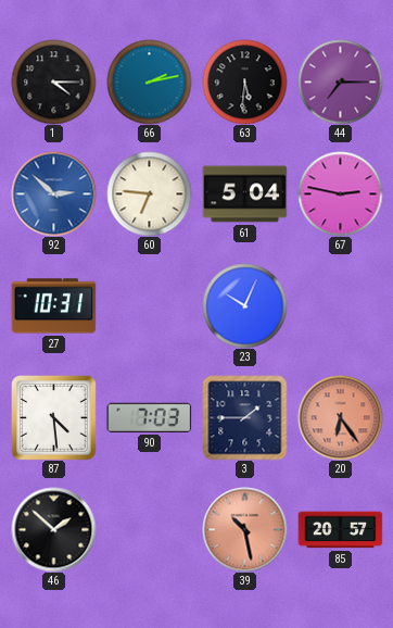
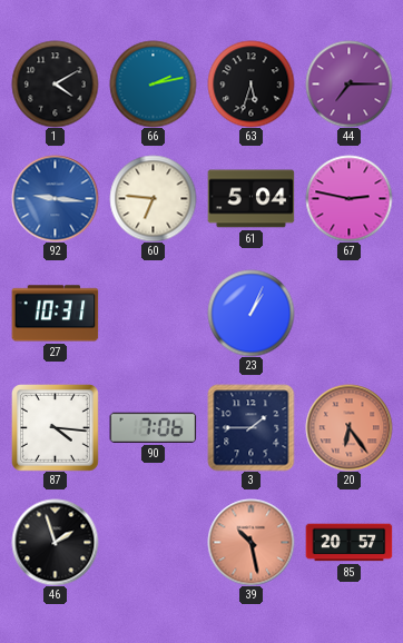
1: 4:15 -> 4:10
63: 5:31 -> 5:33
92: 2:52 -> 9:16
23: 10:04 -> 1:04
87: 4:29 -> 4:16
90: 7:03 -> 7:06
46: 1:52 -> 1:57
